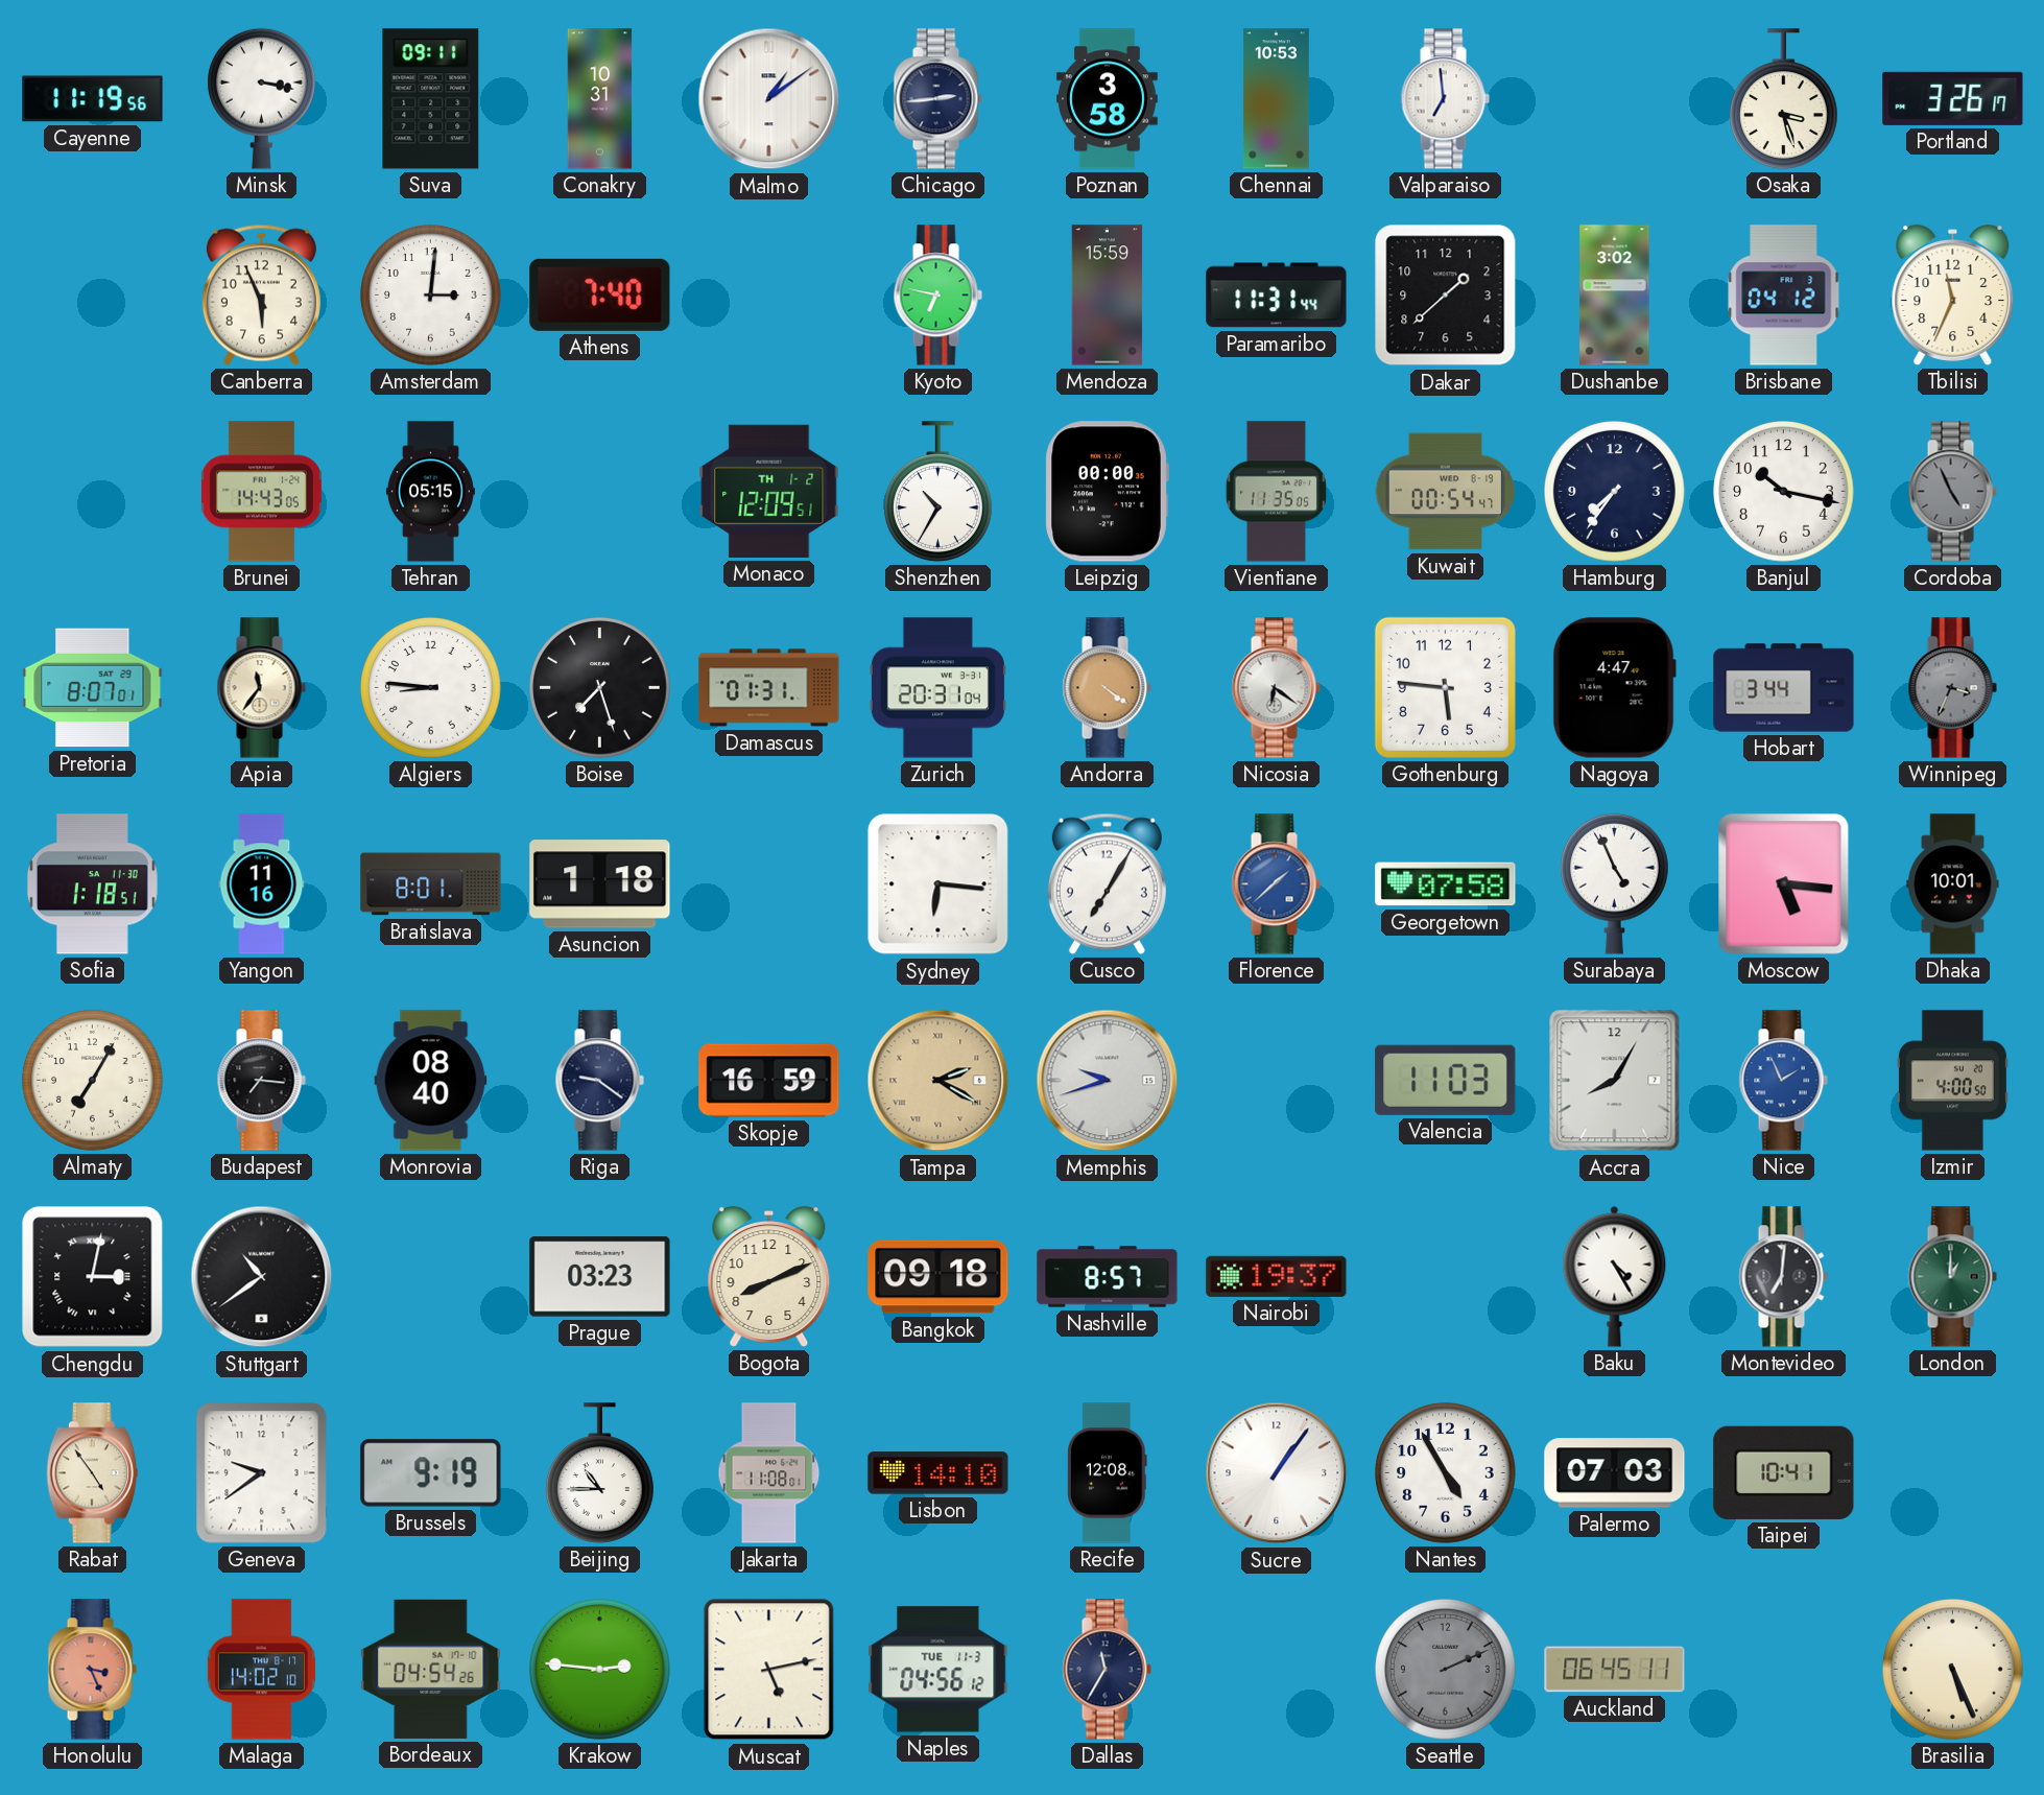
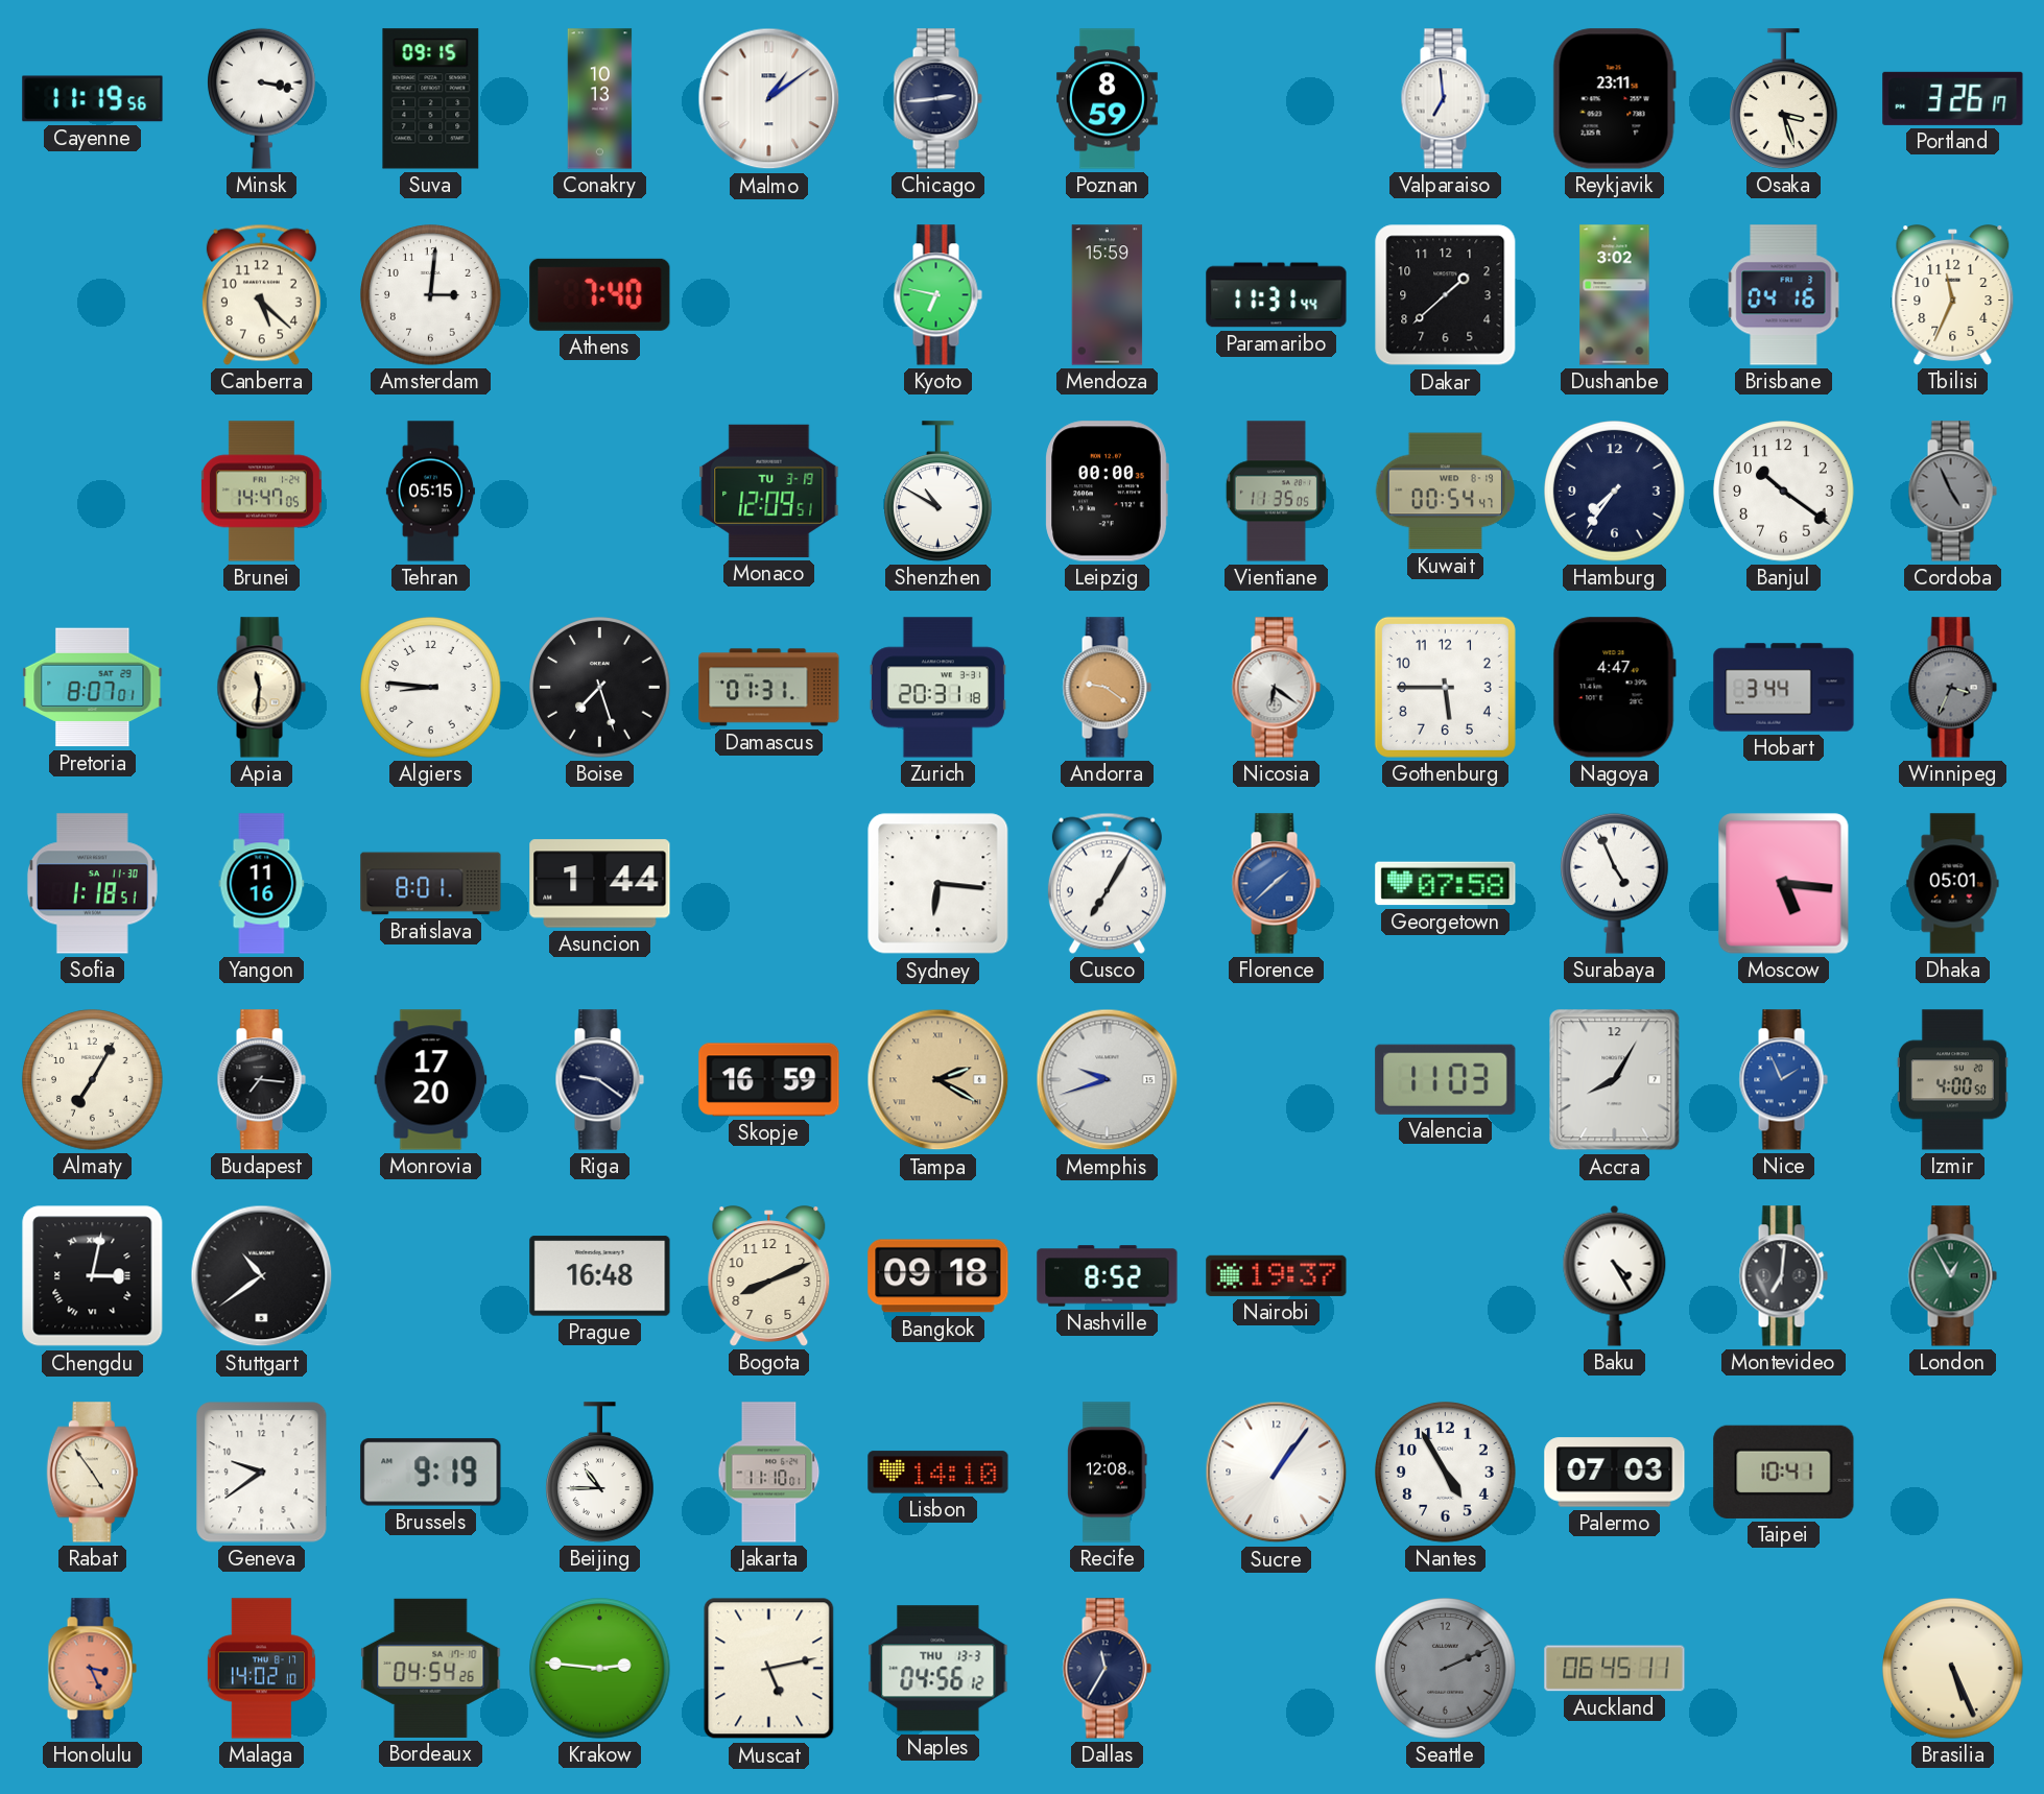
Suva: 09:11 -> 09:15
Conakry: 10:31 -> 10:13
Poznan: 3:58 -> 8:59
Chennai: 10:53 -> none
Reykjavik: none -> 23:11
Canberra: 5:56 -> 5:22
Brisbane: 04:12 -> 04:16
Brunei: 14:43 -> 14:47
Monaco date: TH 1-2 -> TU 3-19
Shenzhen: 10:35 -> 10:50
Banjul: 10:17 -> 10:21
Apia: 11:36 -> 11:31
Zurich: 20:31:04 -> 20:31:18
Andorra: 4:21 -> 9:21
Gothenburg: 5:46 -> 5:45
Asuncion: 1:18 -> 1:44
Dhaka: 10:01 -> 05:01
Monrovia: 08:40 -> 17:20
Prague: 03:23 -> 16:48
Nashville: 8:57 -> 8:52
London: 1:00 -> 12:55
Jakarta: 11:08 -> 11:10
Naples date: TUE 11-3 -> THU 13-3
